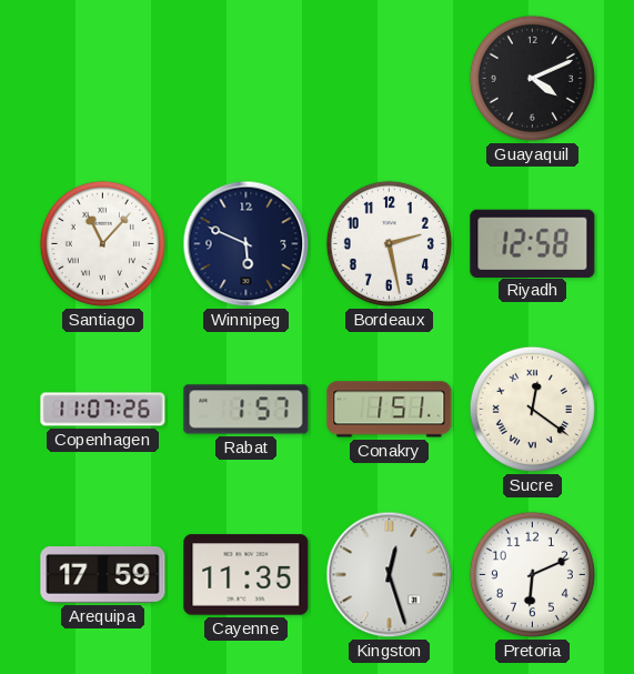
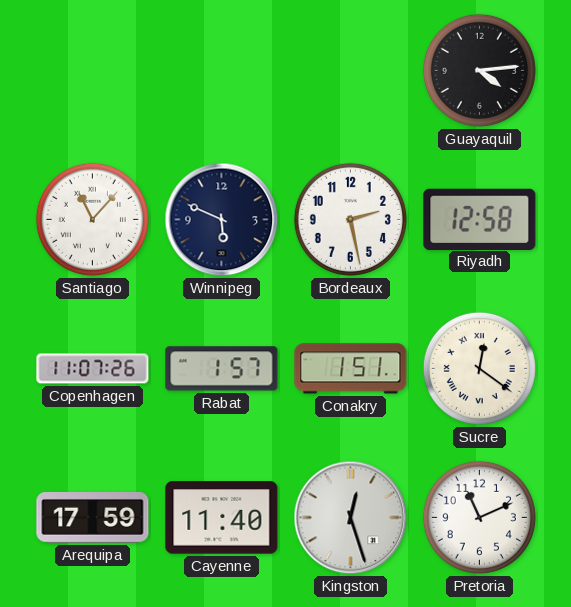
Guayaquil: 4:11 -> 4:14
Cayenne: 11:35 -> 11:40
Pretoria: 6:11 -> 11:11
